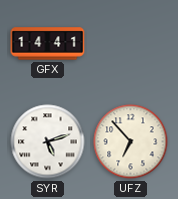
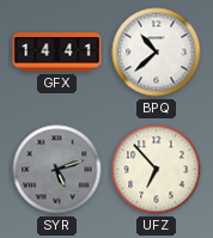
BPQ: none -> 10:38
SYR dial: white -> grey
